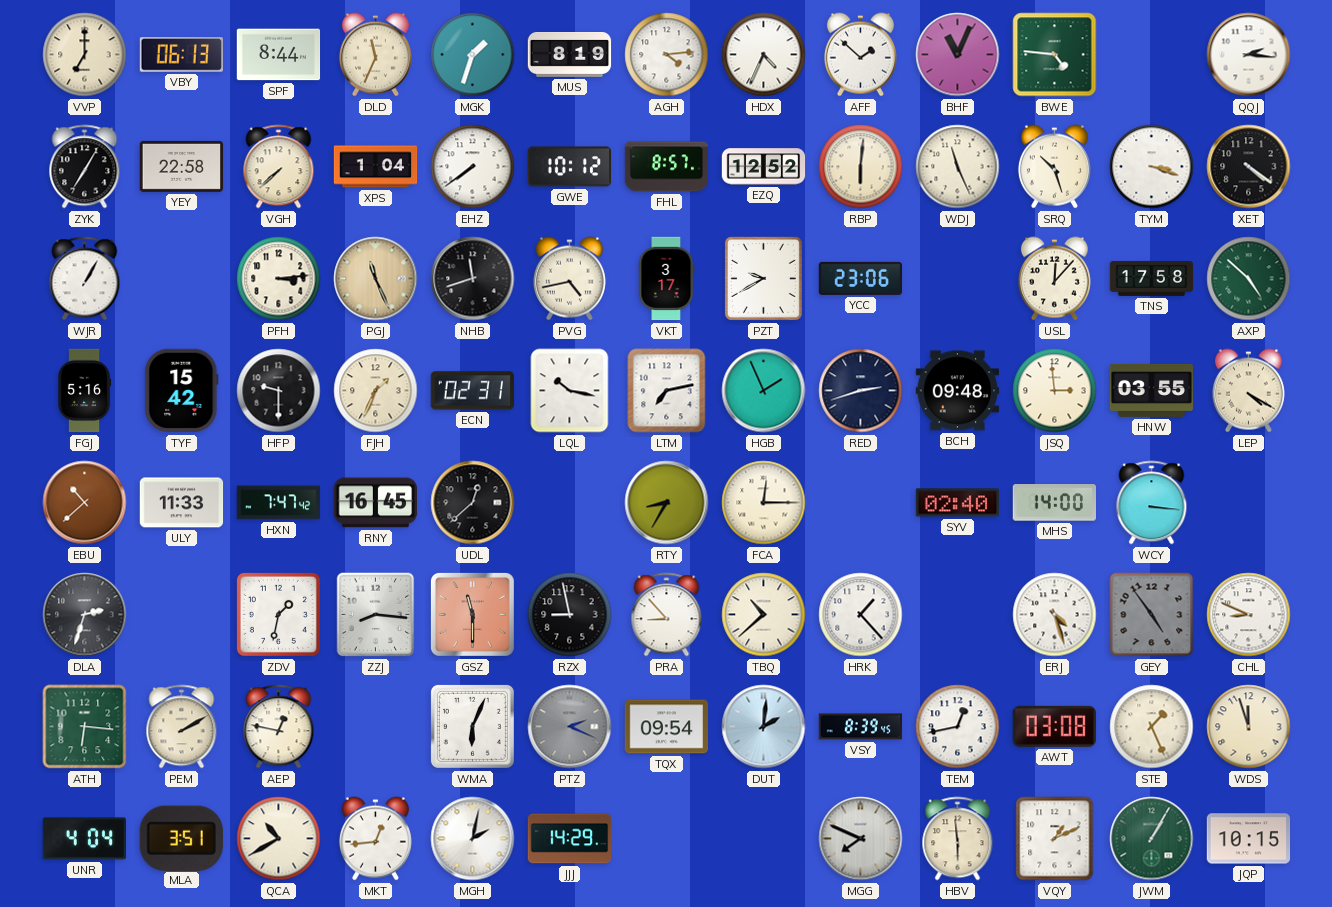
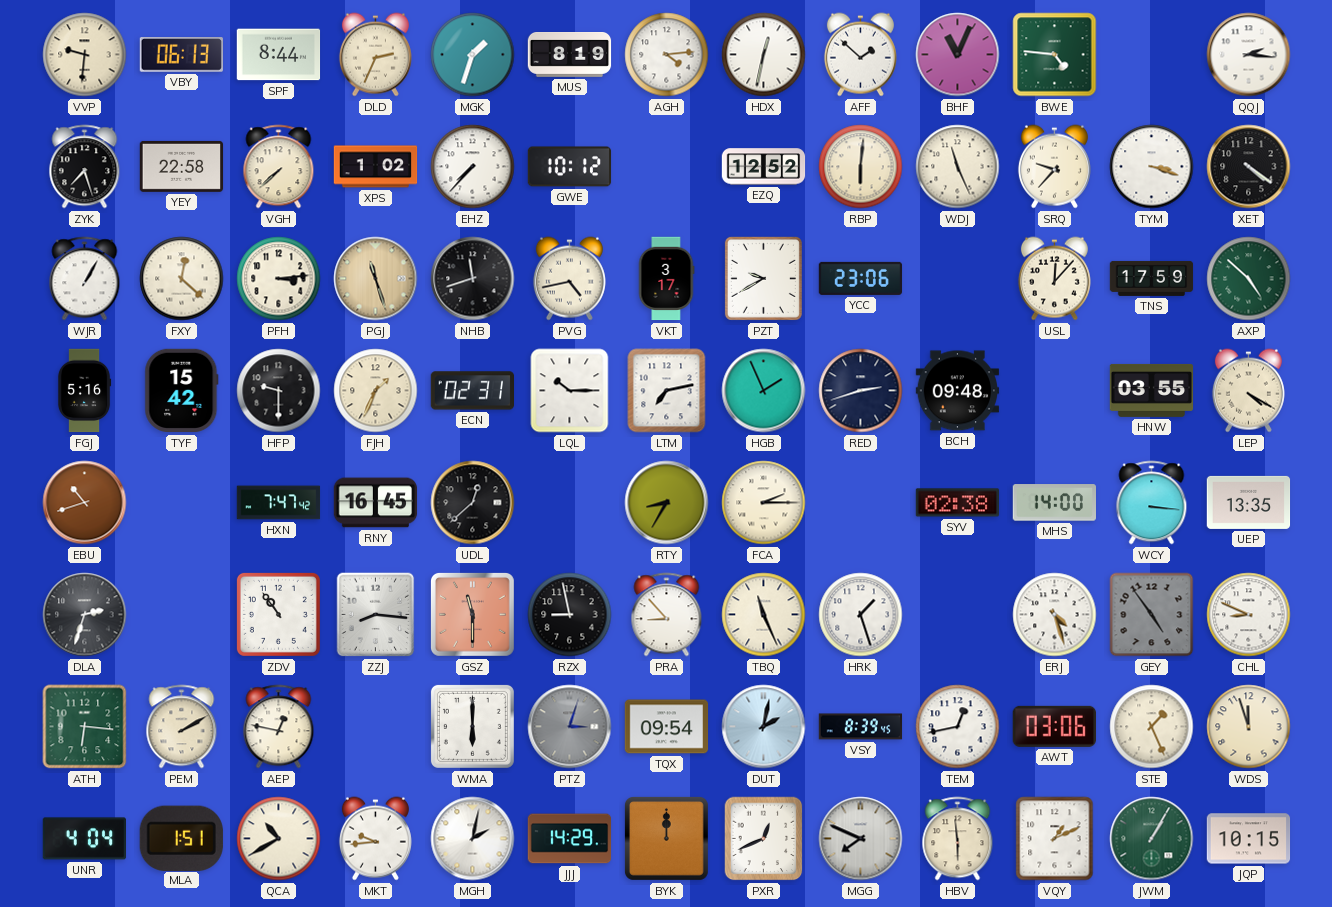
VVP: 7:00 -> 9:31
DLD: 11:34 -> 2:34
HDX: 4:34 -> 12:32
ZYK: 7:05 -> 7:27
XPS: 1:04 -> 1:02
EHZ: 7:39 -> 7:37
FHL: 8:57 -> none
SRQ: 10:27 -> 9:37
FXY: none -> 12:22
PGJ: 11:26 -> 11:27
TNS: 17:58 -> 17:59
LQL: 10:17 -> 10:15
JSQ: 2:59 -> none
EBU: 10:38 -> 10:42
ULY: 11:33 -> none
FCA: 12:15 -> 2:15
SYV: 02:40 -> 02:38
UEP: none -> 13:35
ZDV: 1:32 -> 10:54
TBQ: 10:38 -> 11:26
HRK: 1:23 -> 1:27
WMA: 6:04 -> 6:00
PTZ: 2:19 -> 3:03
DUT: 2:01 -> 2:02
AWT: 03:08 -> 03:06
MLA: 3:51 -> 1:51
MKT: 12:44 -> 9:44
BYK: none -> 12:00
PXR: none -> 12:41
